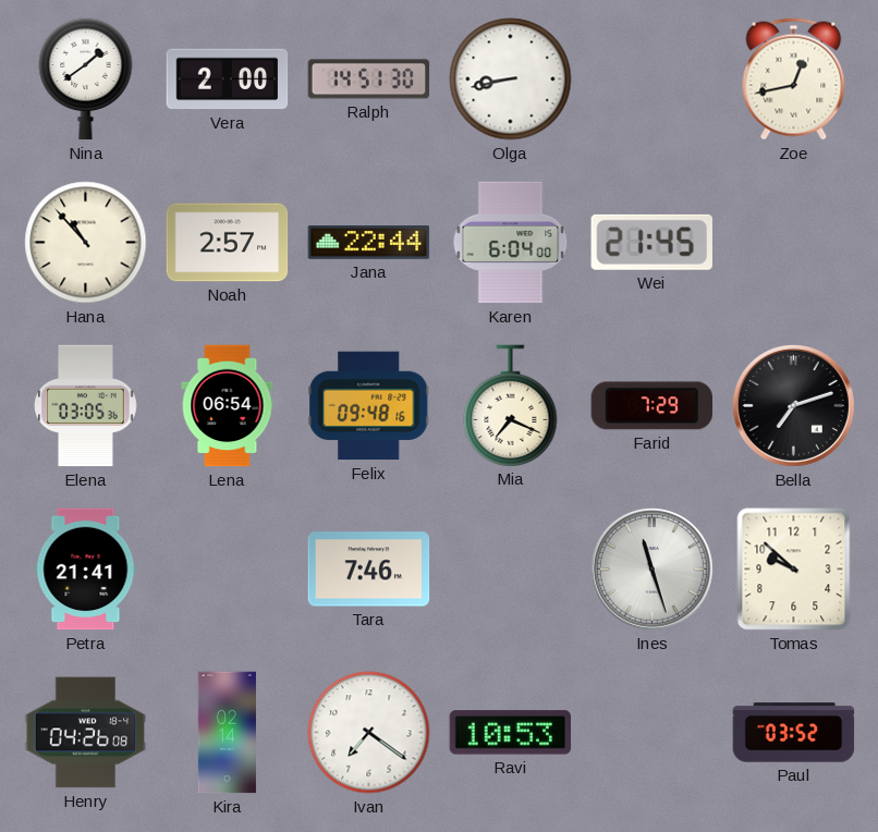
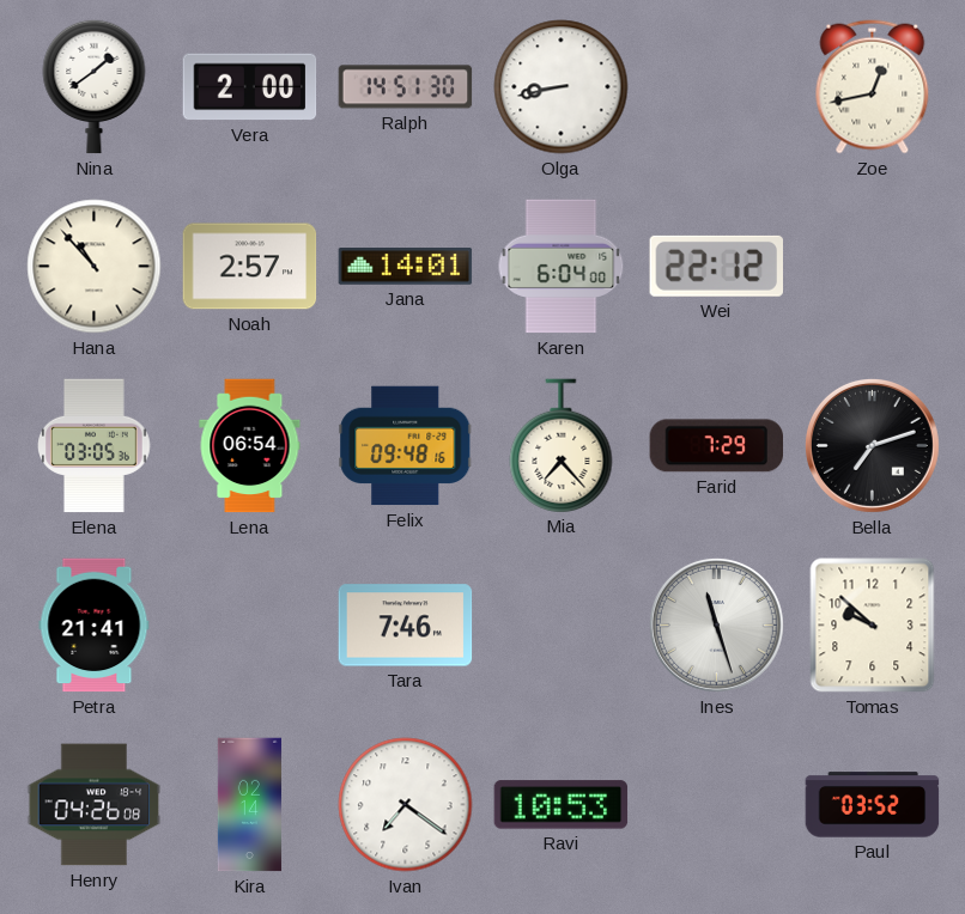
Jana: 22:44 -> 14:01
Wei: 21:45 -> 22:12
Mia: 7:19 -> 7:23
